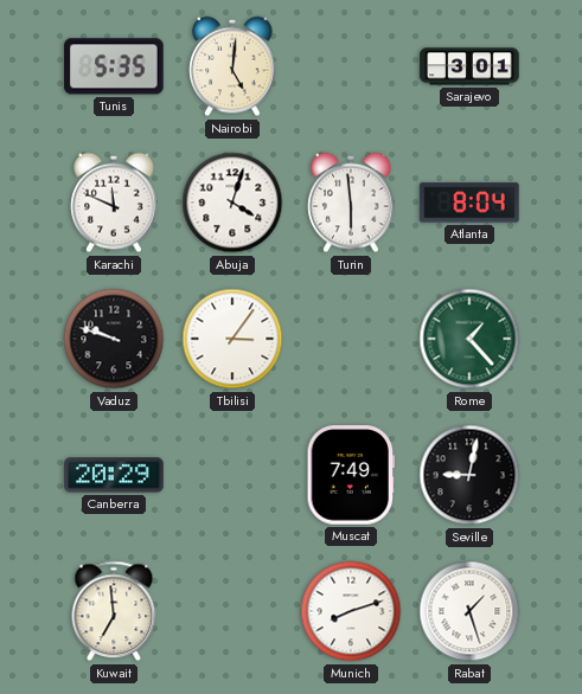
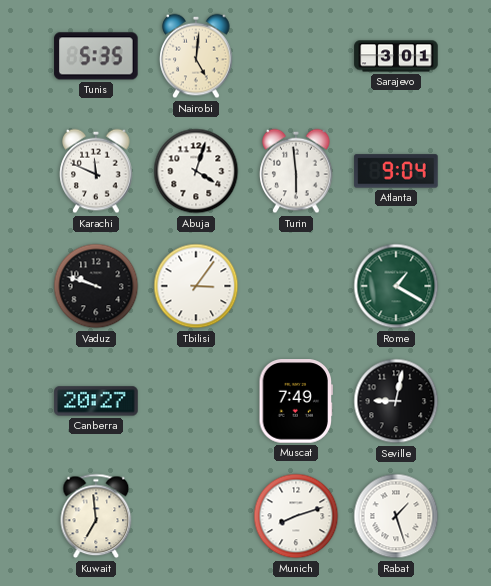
Atlanta: 8:04 -> 9:04
Rome: 1:23 -> 1:20
Canberra: 20:29 -> 20:27
